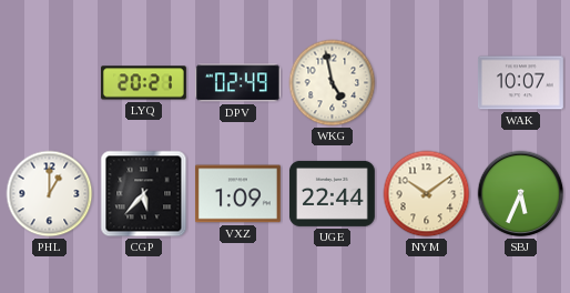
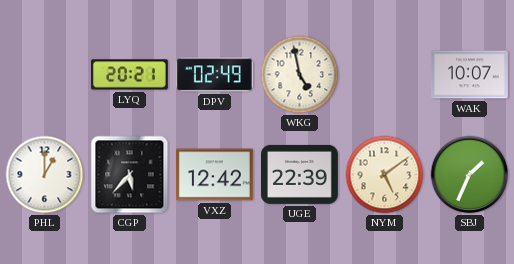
VXZ: 1:09 -> 12:42
UGE: 22:44 -> 22:39
NYM: 10:09 -> 5:09
SBJ: 5:34 -> 1:34
